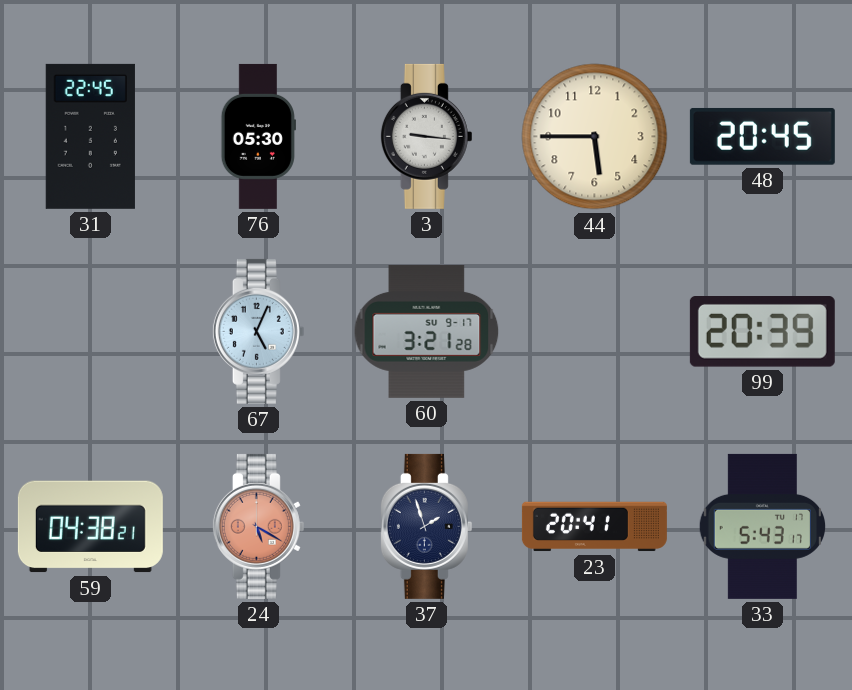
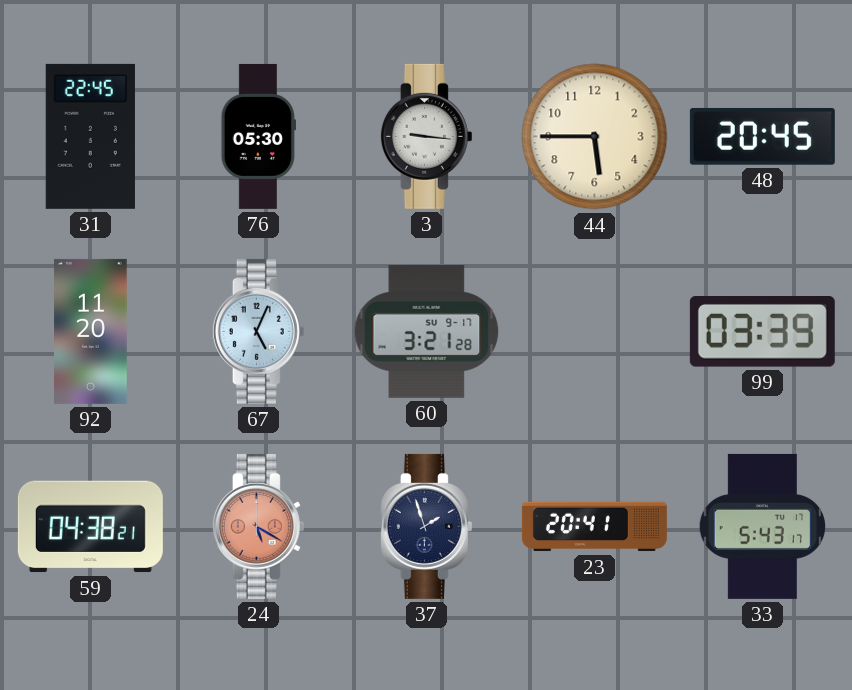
92: none -> 11:20
99: 20:39 -> 03:39
